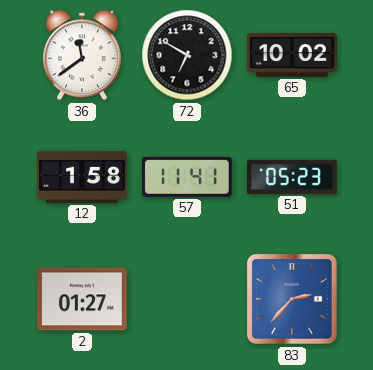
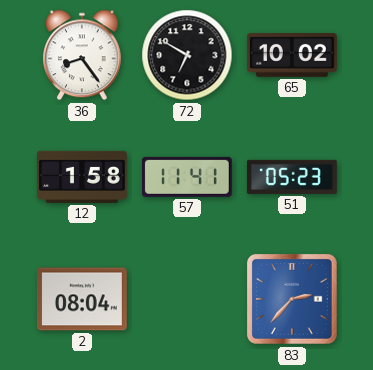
36: 11:39 -> 8:24
2: 01:27 -> 08:04
